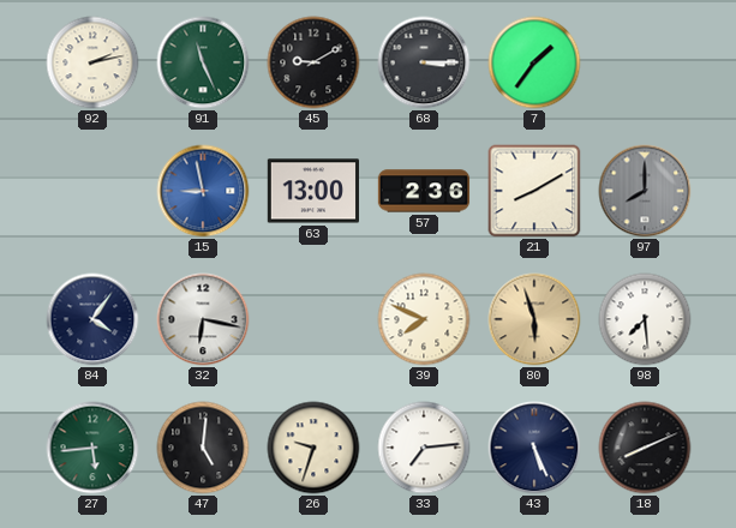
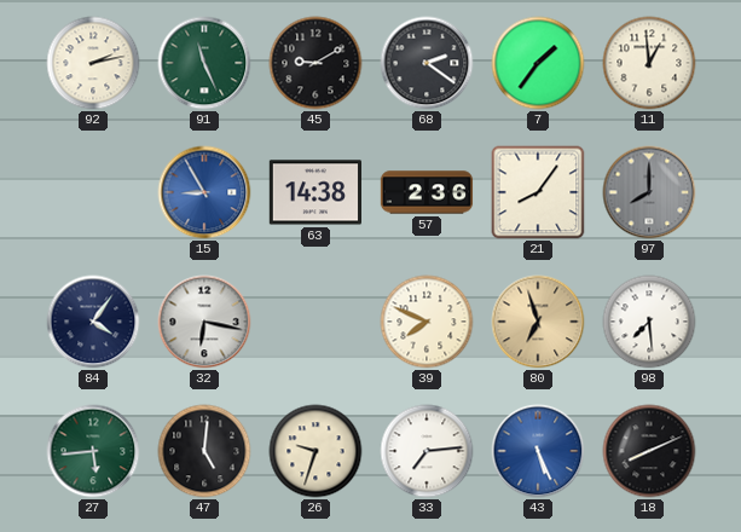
68: 3:15 -> 2:21
11: none -> 12:59
15: 8:58 -> 8:55
63: 13:00 -> 14:38
21: 8:10 -> 8:06
80: 5:57 -> 6:57
43 dial: navy -> blue
